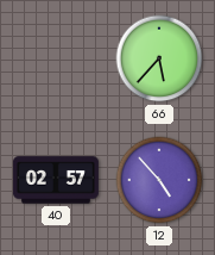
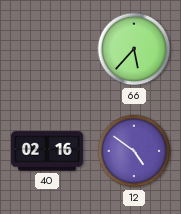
40: 02:57 -> 02:16
12: 4:53 -> 4:51
